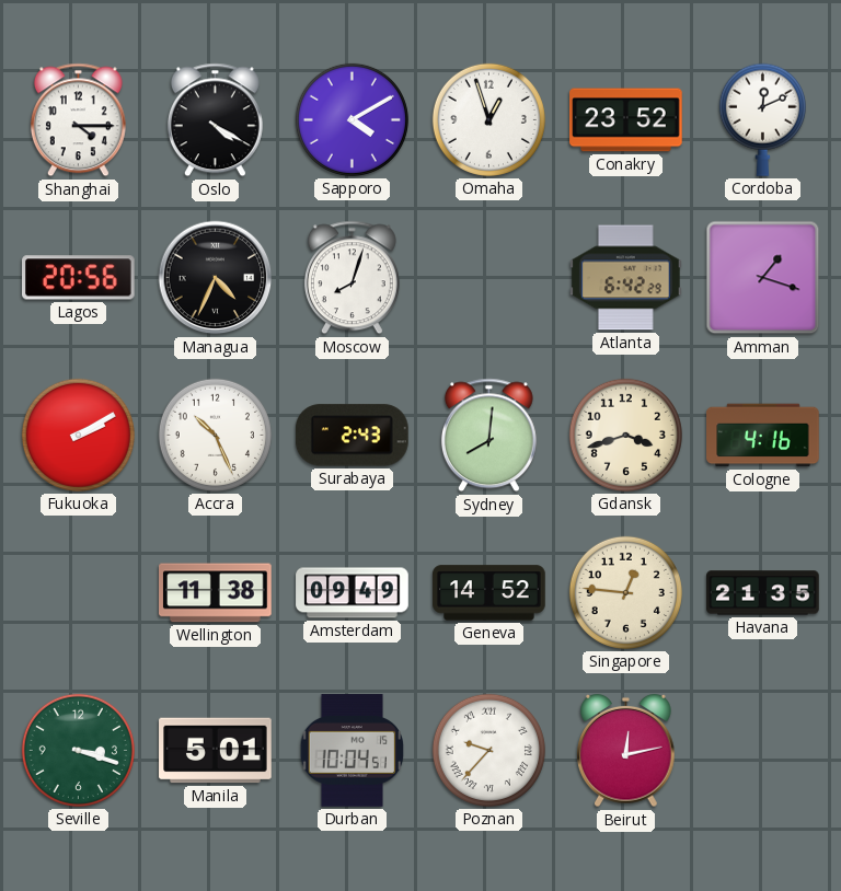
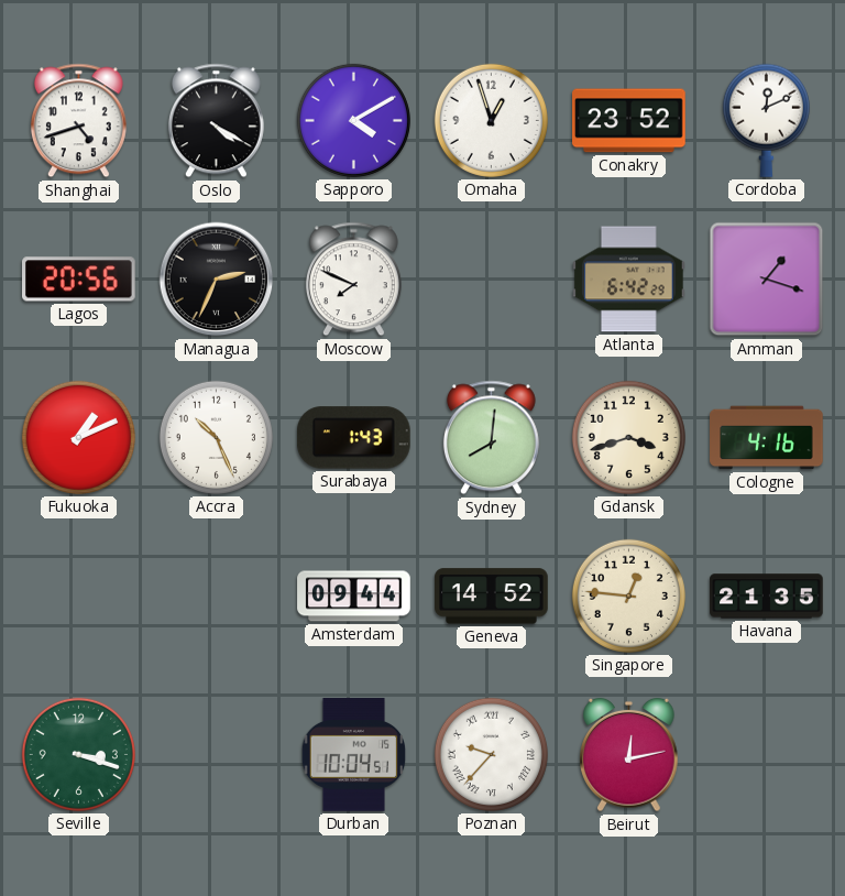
Shanghai: 4:15 -> 4:42
Managua: 4:34 -> 2:34
Moscow: 8:03 -> 7:49
Fukuoka: 2:10 -> 1:11
Surabaya: 2:43 -> 1:43
Wellington: 11:38 -> none
Amsterdam: 09:49 -> 09:44
Manila: 5:01 -> none
